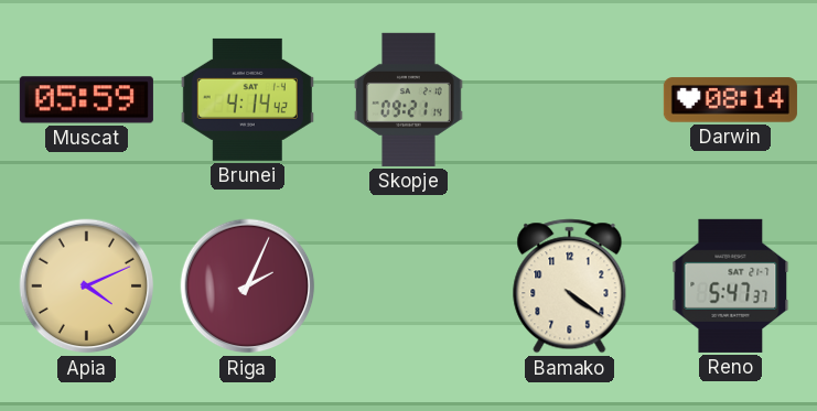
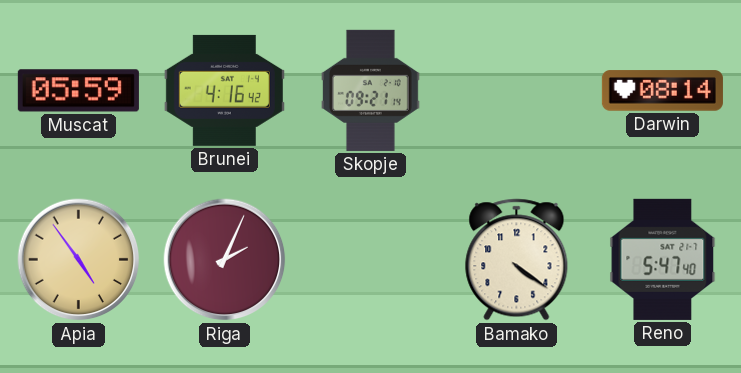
Brunei: 4:14 -> 4:16
Apia: 4:11 -> 4:54
Reno: 5:47:37 -> 5:47:40
